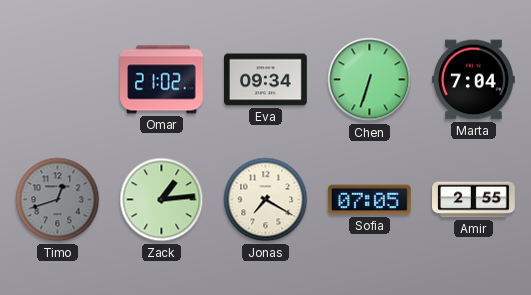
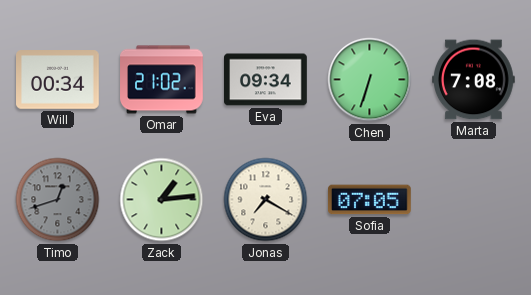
Will: none -> 00:34
Marta: 7:04 -> 7:08
Amir: 2:55 -> none
